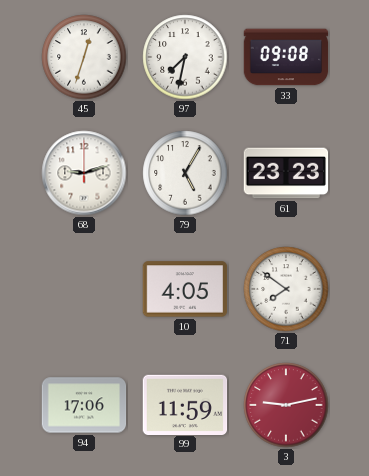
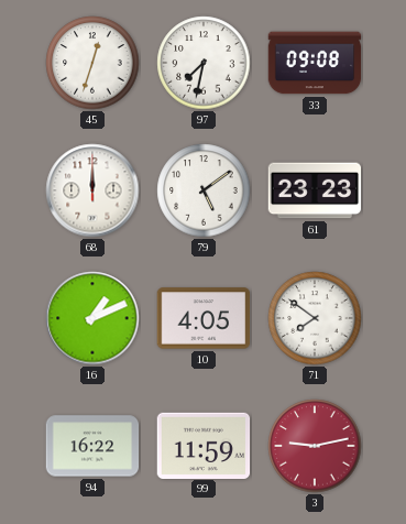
68: 9:12 -> 12:00
79: 5:05 -> 5:09
16: none -> 1:11
94: 17:06 -> 16:22
